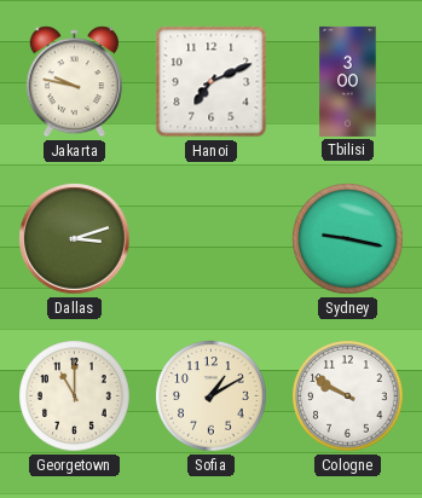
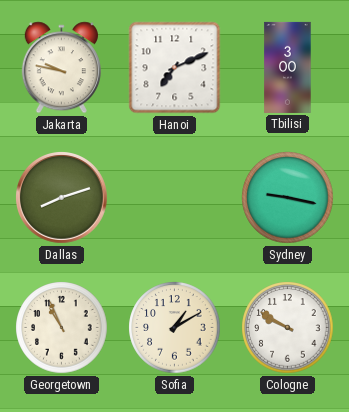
Dallas: 3:12 -> 8:12
Georgetown: 11:00 -> 10:56
